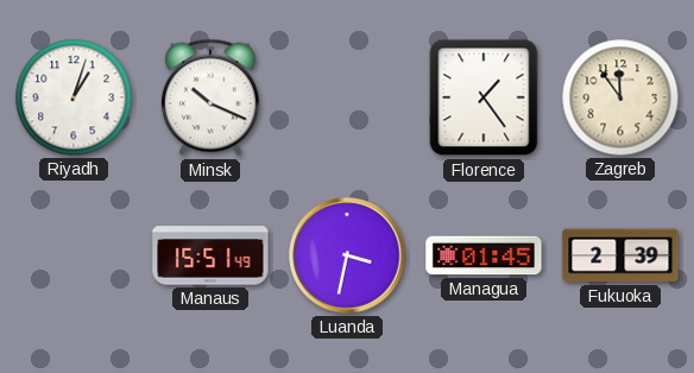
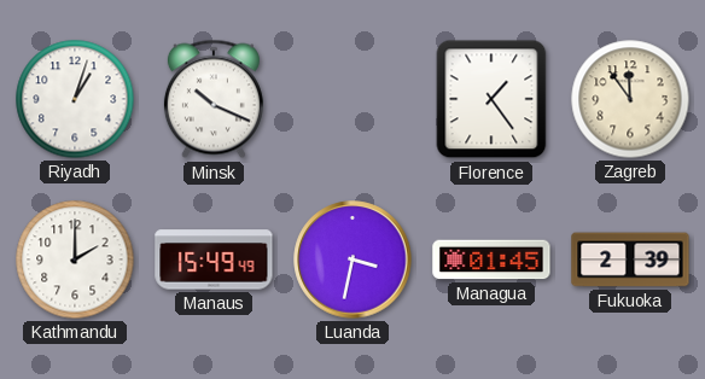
Kathmandu: none -> 2:00
Manaus: 15:51 -> 15:49
